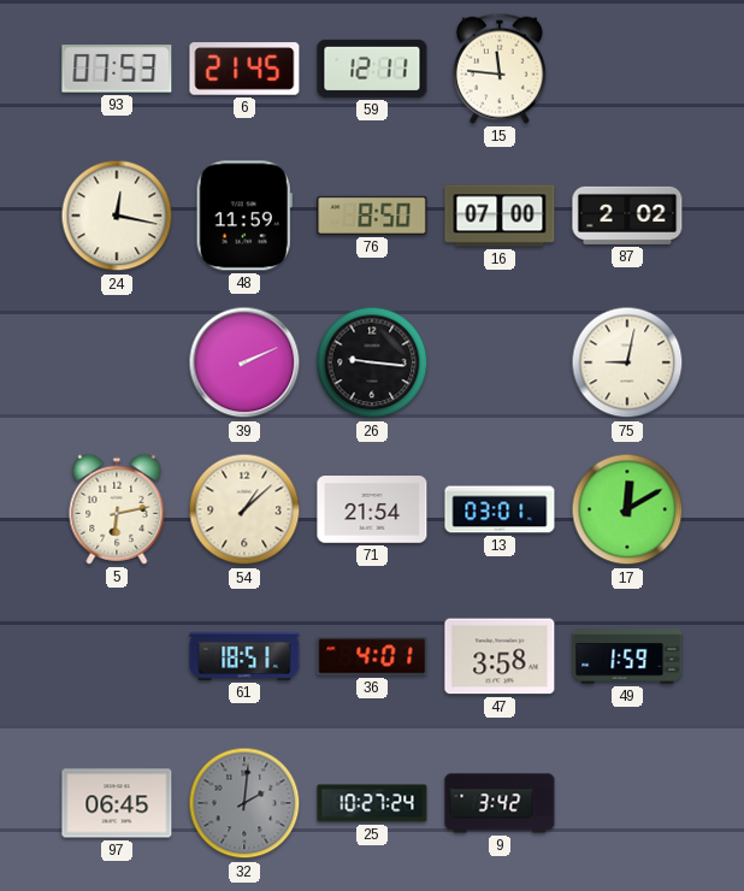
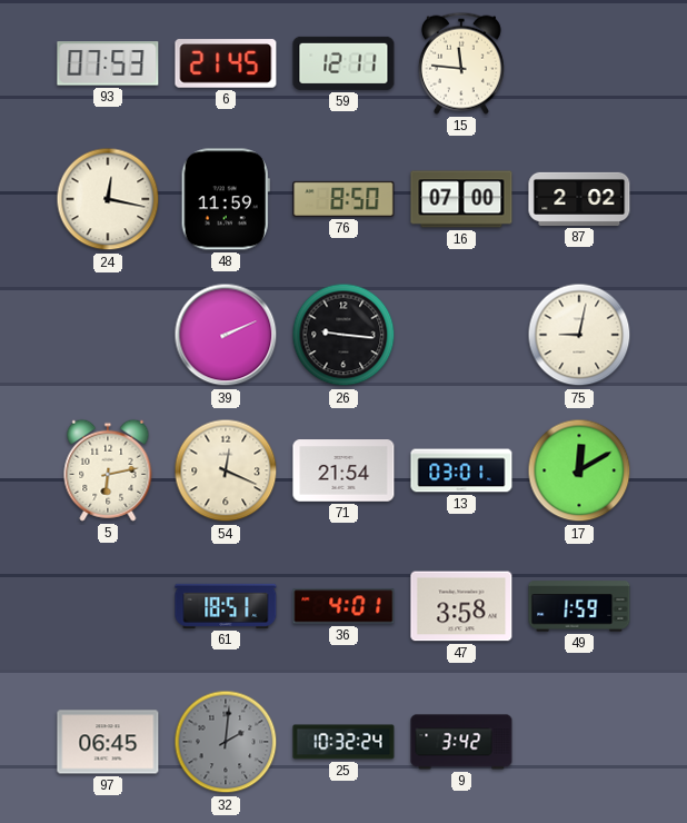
54: 1:08 -> 12:19
25: 10:27 -> 10:32
